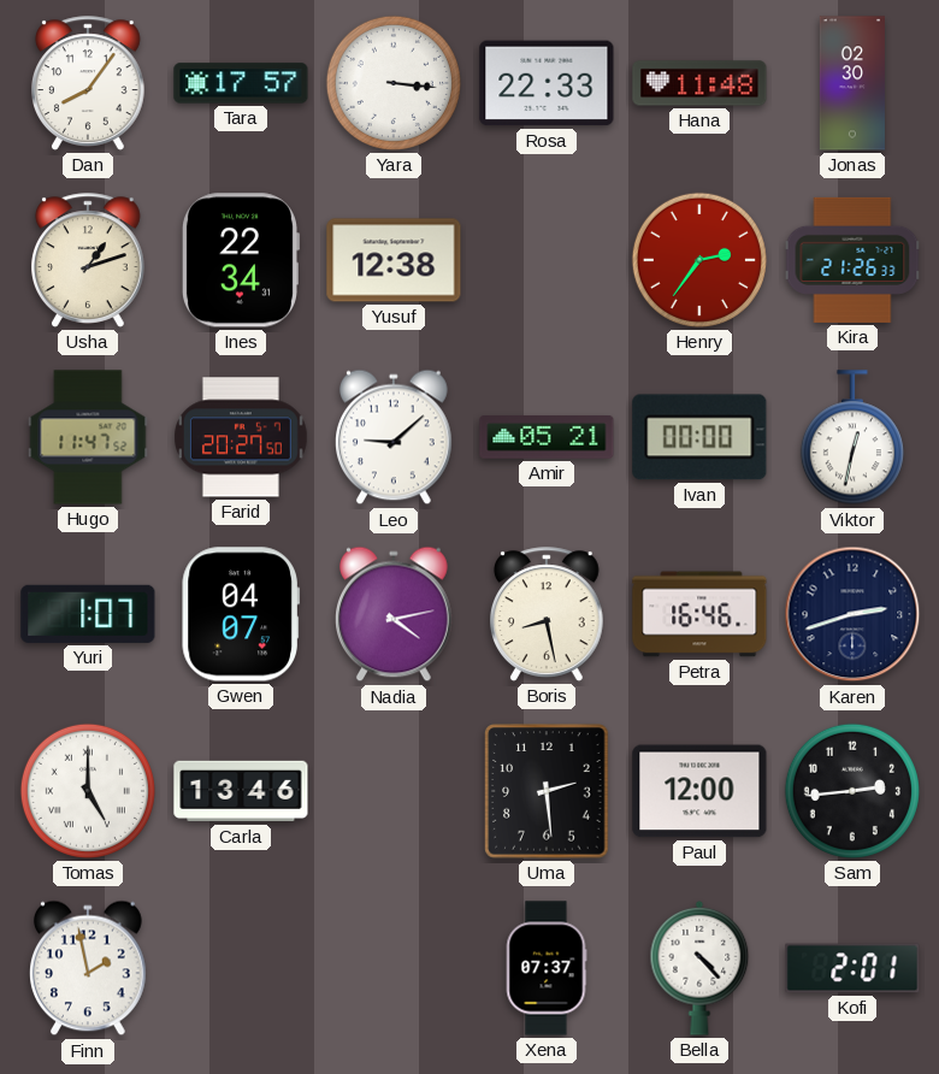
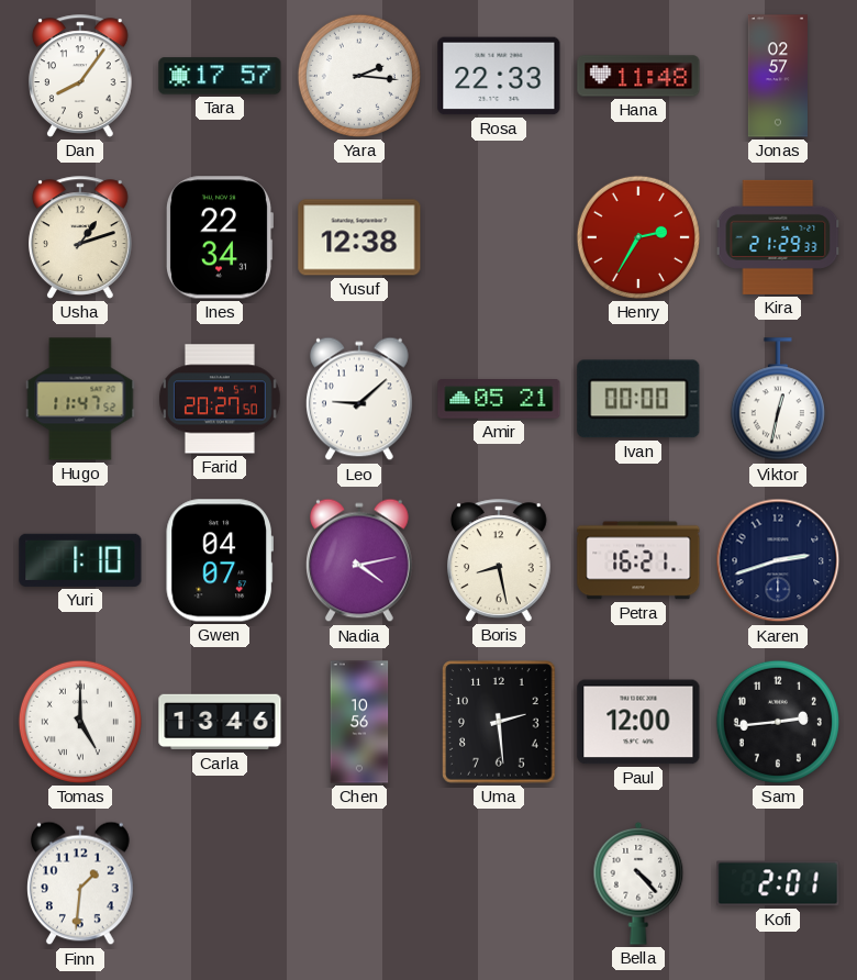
Yara: 3:16 -> 2:16
Jonas: 02:30 -> 02:57
Henry: 2:36 -> 2:35
Kira: 21:26 -> 21:29
Yuri: 1:07 -> 1:10
Petra: 16:46 -> 16:21
Chen: none -> 10:56
Finn: 1:58 -> 1:31
Xena: 07:37 -> none
